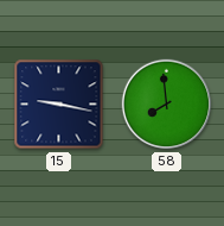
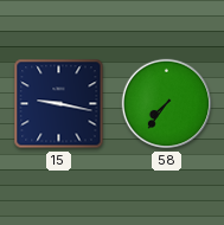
58: 7:59 -> 7:36
